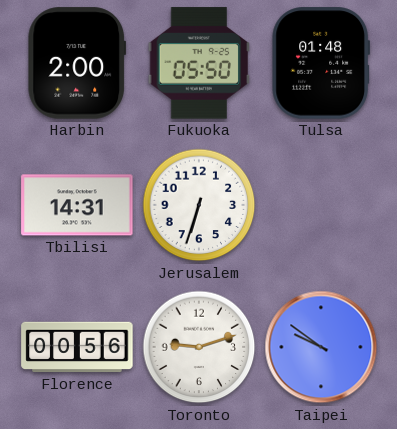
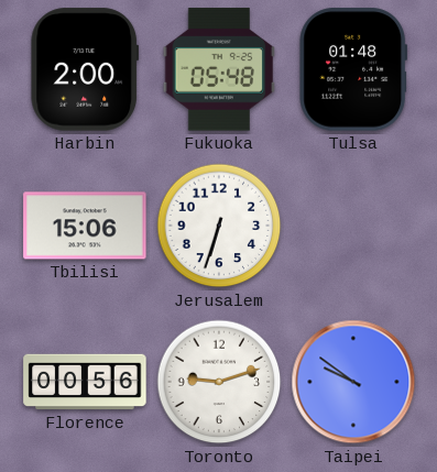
Fukuoka: 05:50 -> 05:48
Tbilisi: 14:31 -> 15:06
